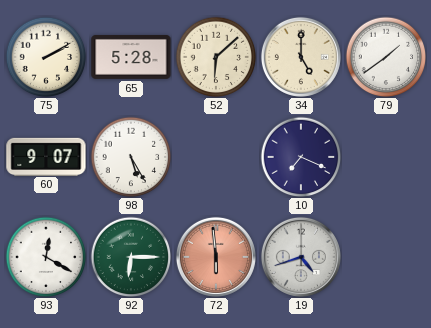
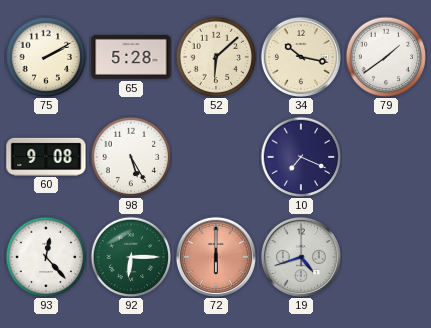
34: 5:00 -> 10:17
60: 9:07 -> 9:08
93: 12:20 -> 12:23
72: 5:59 -> 6:00
